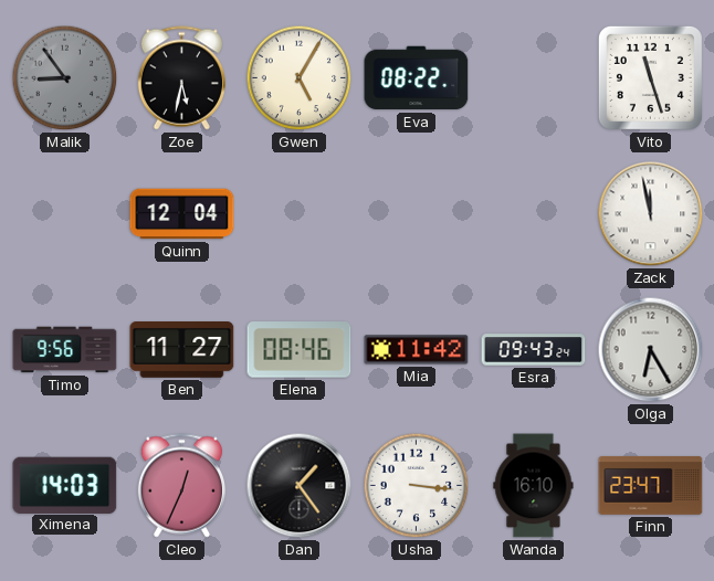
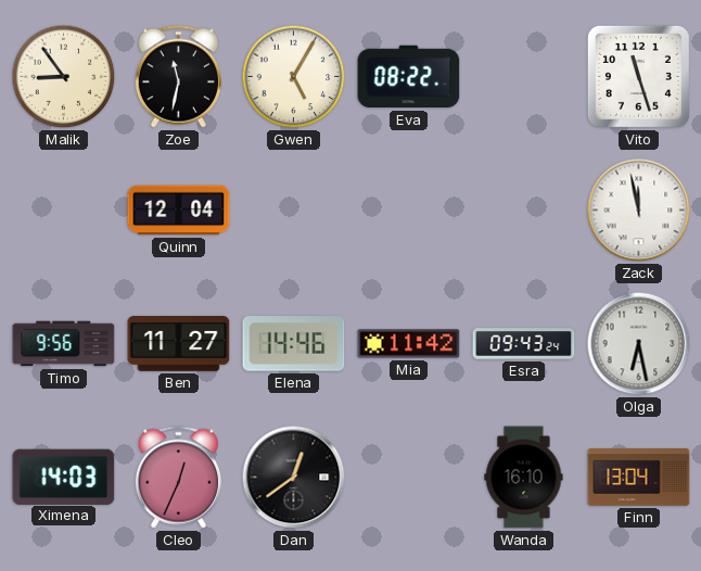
Malik dial: grey -> cream
Zoe: 5:32 -> 11:32
Elena: 08:46 -> 14:46
Olga: 6:25 -> 6:28
Dan: 1:24 -> 12:39
Usha: 3:16 -> none
Finn: 23:47 -> 13:04
